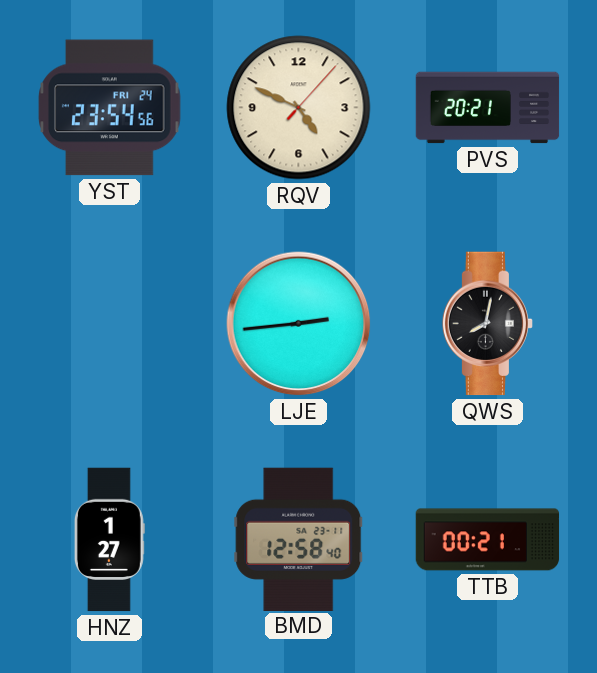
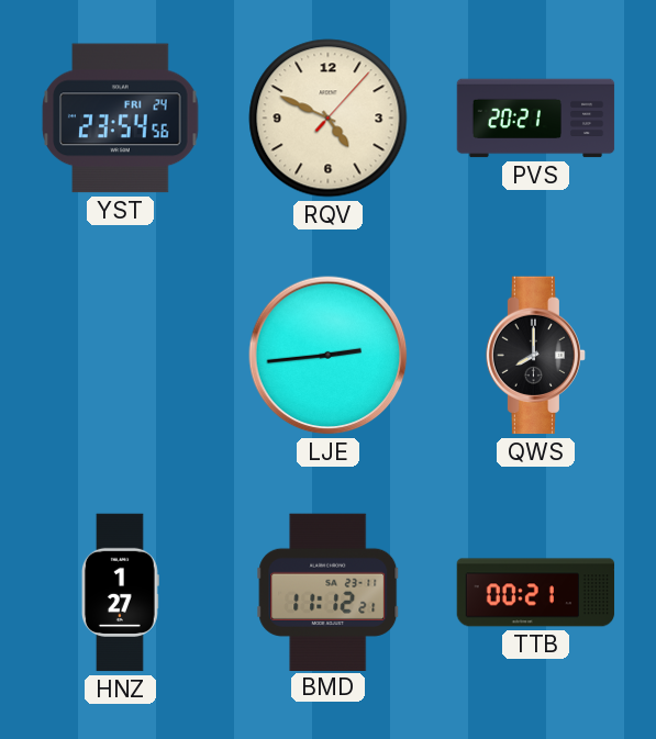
QWS: 8:02 -> 8:00
BMD: 12:58 -> 11:12
